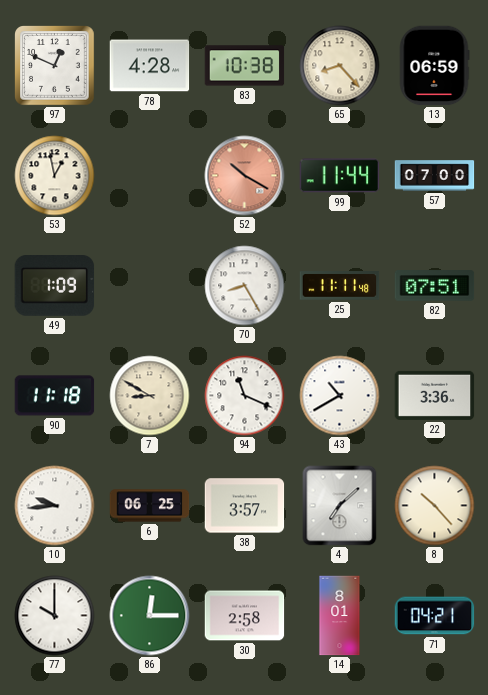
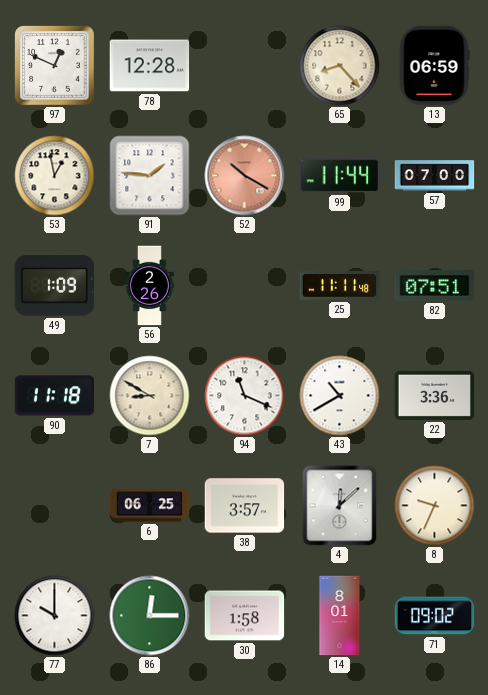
78: 4:28 -> 12:28
83: 10:38 -> none
91: none -> 1:46
56: none -> 2:26
70: 8:25 -> none
10: 9:44 -> none
4: 7:08 -> 12:08
8: 10:23 -> 9:34
30: 2:58 -> 1:58
71: 04:21 -> 09:02
